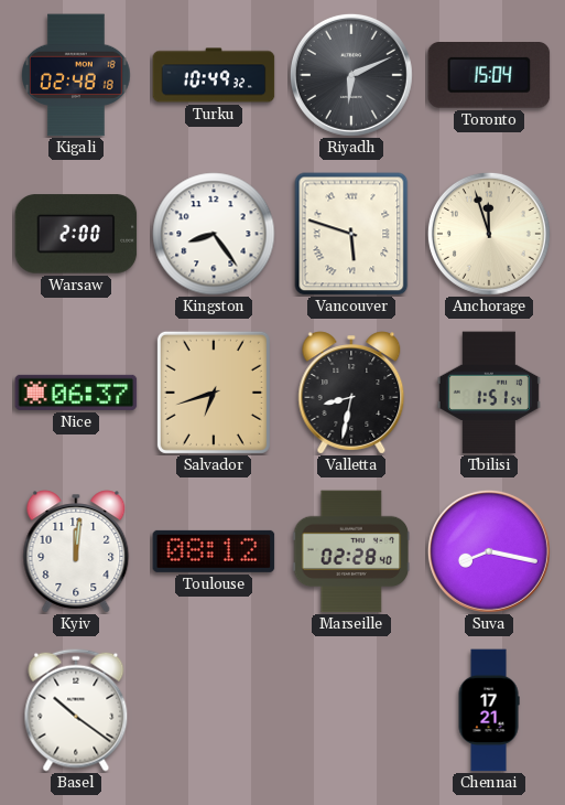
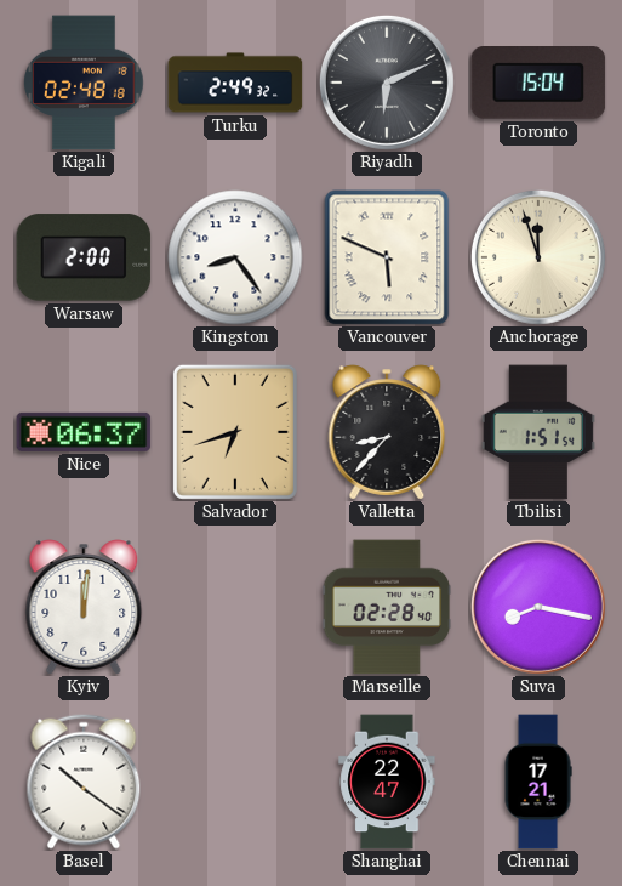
Turku: 10:49 -> 2:49
Vancouver: 5:48 -> 5:49
Valletta: 8:32 -> 8:37
Toulouse: 08:12 -> none
Shanghai: none -> 22:47
